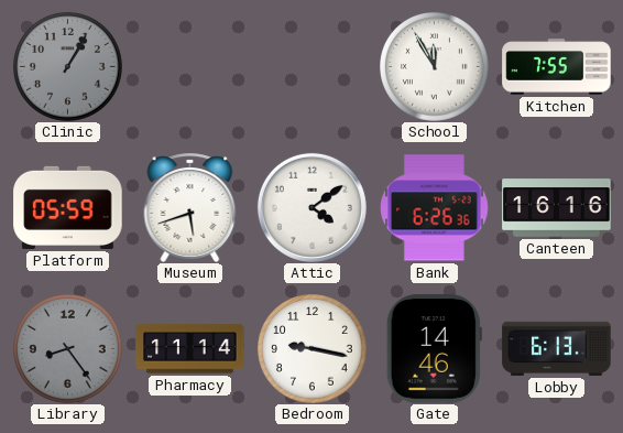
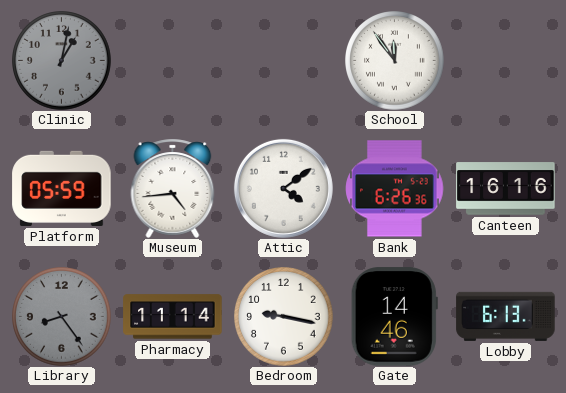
Clinic: 1:05 -> 1:02
School: 11:55 -> 11:54
Kitchen: 7:55 -> none
Museum: 5:42 -> 4:44
